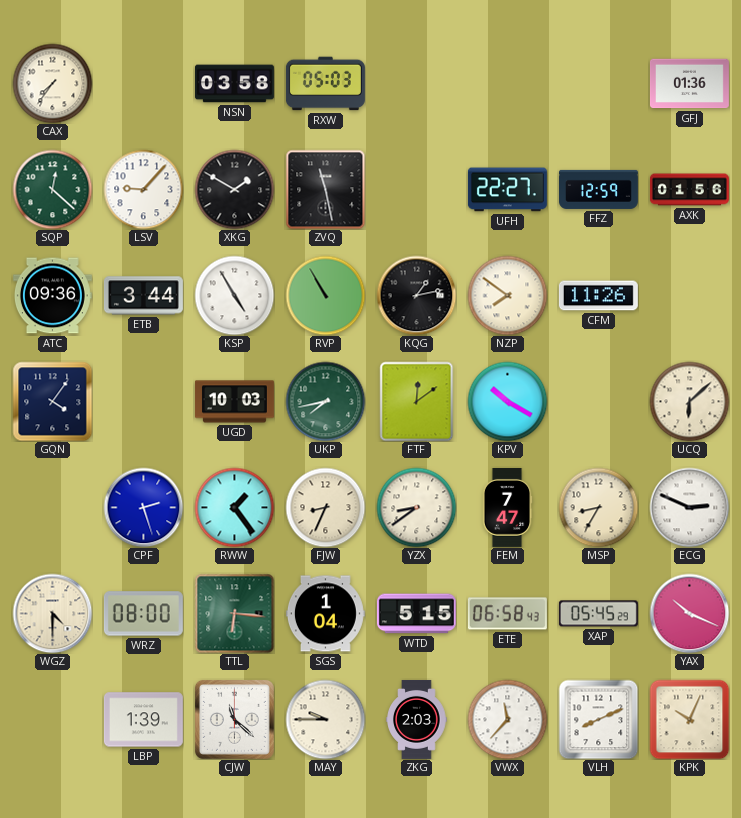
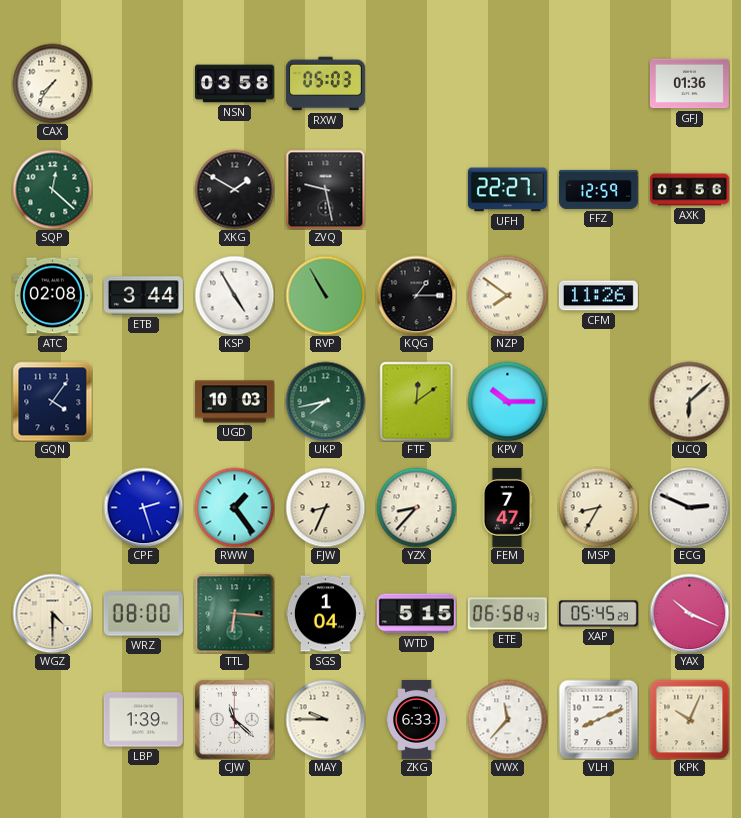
LSV: 9:07 -> none
ZVQ: 11:28 -> 9:28
ATC: 09:36 -> 02:08
KQG: 1:13 -> 1:15
KPV: 10:20 -> 10:15
YZX: 8:39 -> 8:37
ZKG: 2:03 -> 6:33
